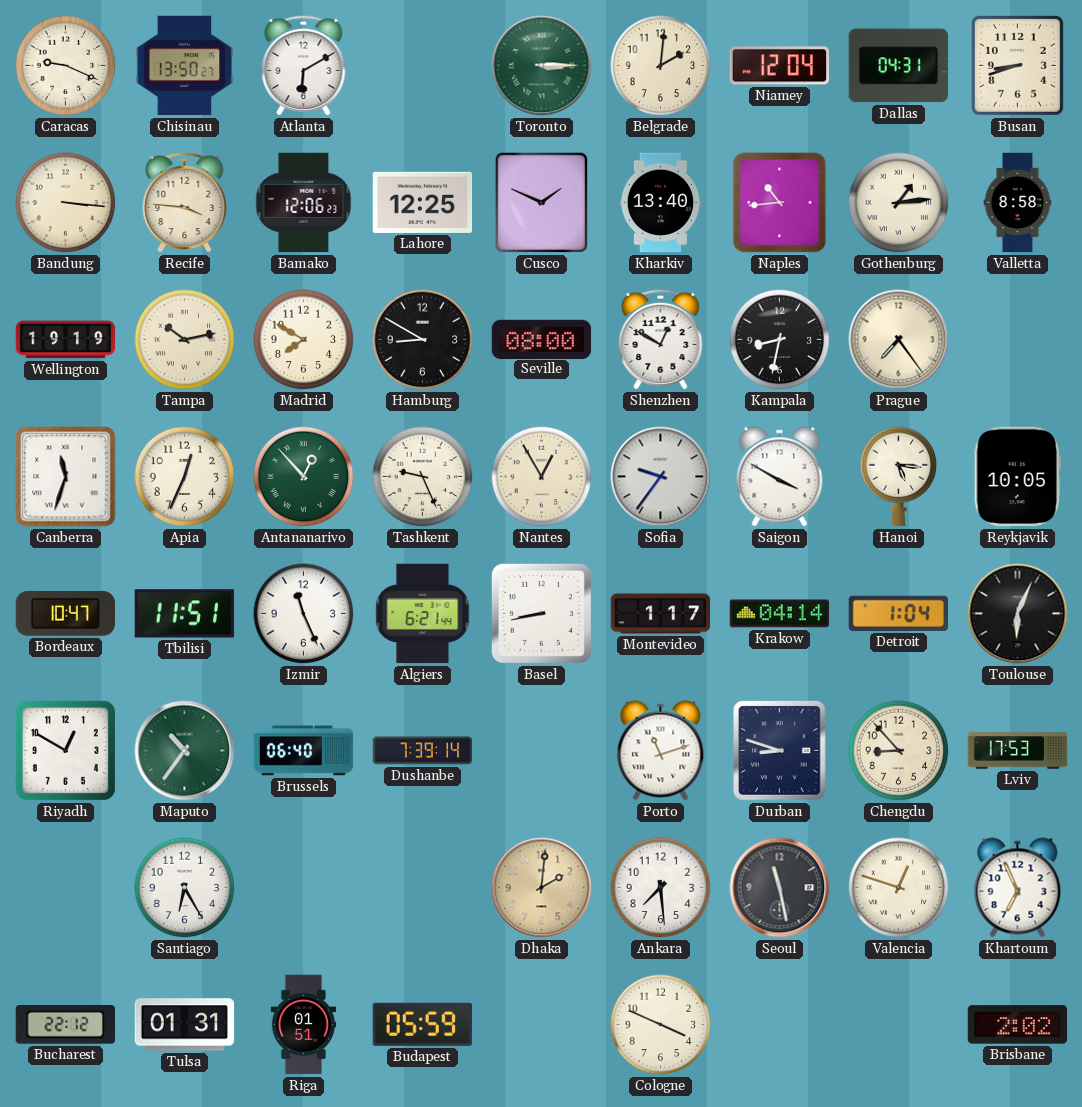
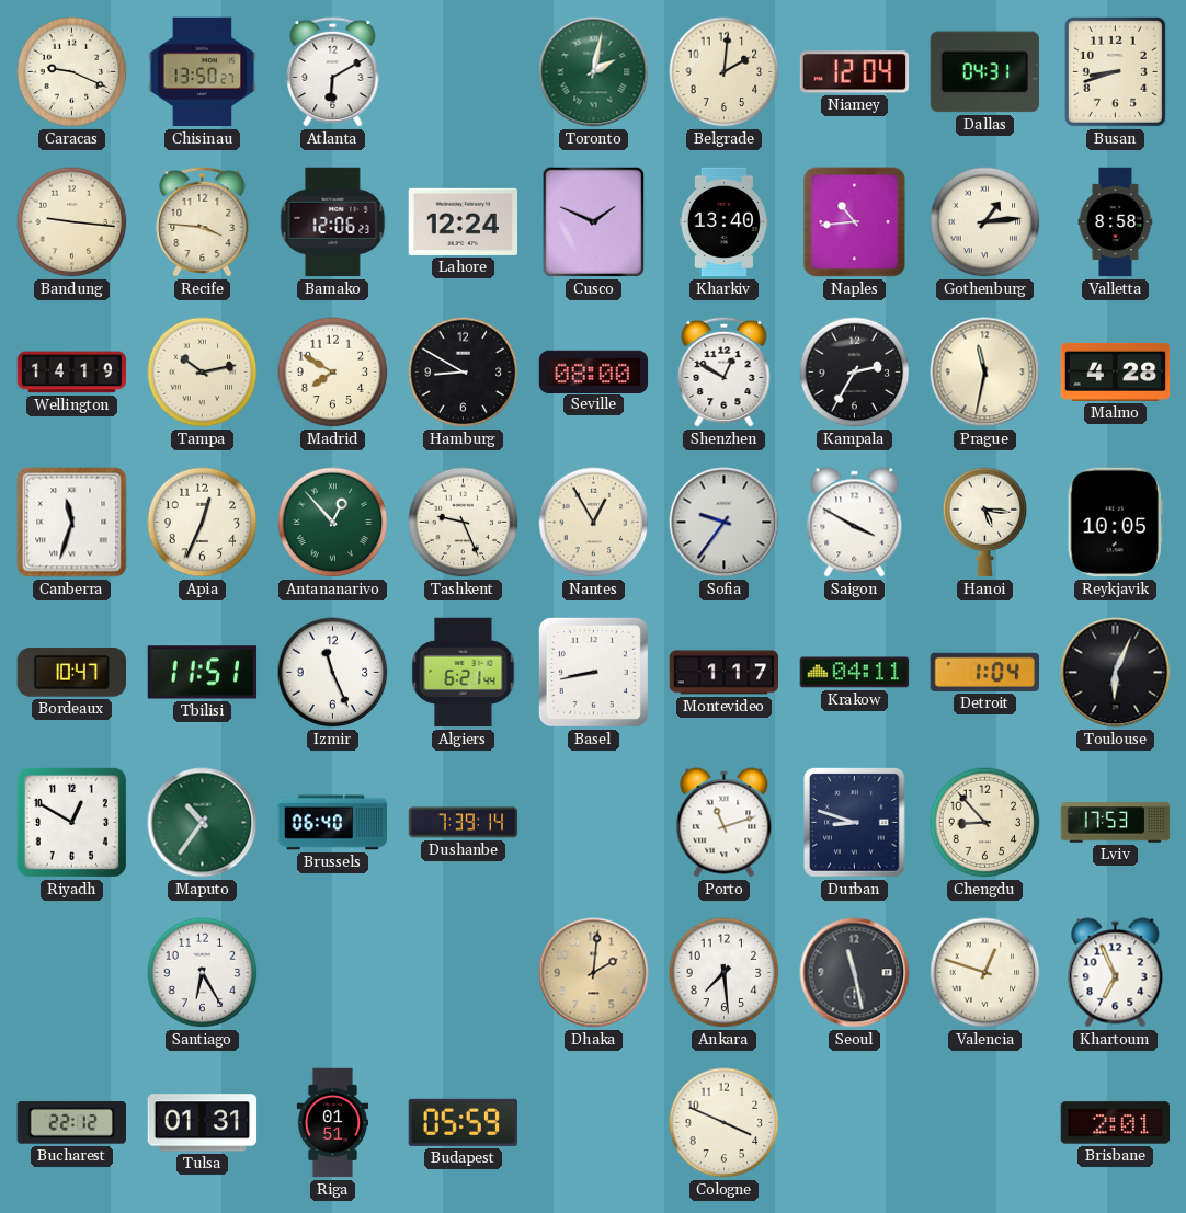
Toronto: 3:15 -> 2:02
Bandung: 3:16 -> 9:16
Lahore: 12:25 -> 12:24
Wellington: 19:19 -> 14:19
Kampala: 8:32 -> 2:35
Prague: 7:24 -> 11:32
Malmo: none -> 4:28
Krakow: 04:14 -> 04:11
Brisbane: 2:02 -> 2:01
